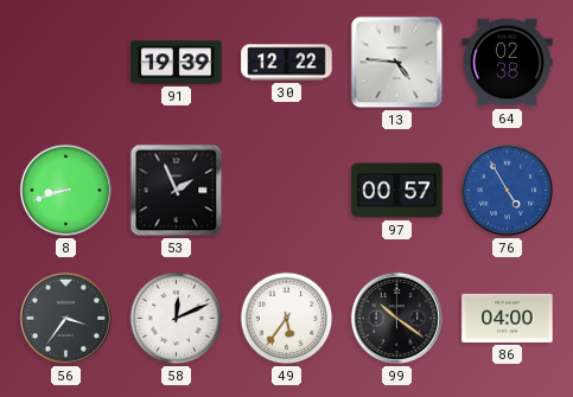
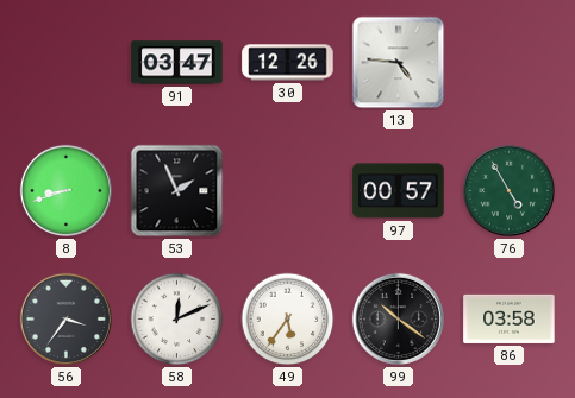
91: 19:39 -> 03:47
30: 12:22 -> 12:26
64: 02:38 -> none
76 dial: blue -> green
86: 04:00 -> 03:58
